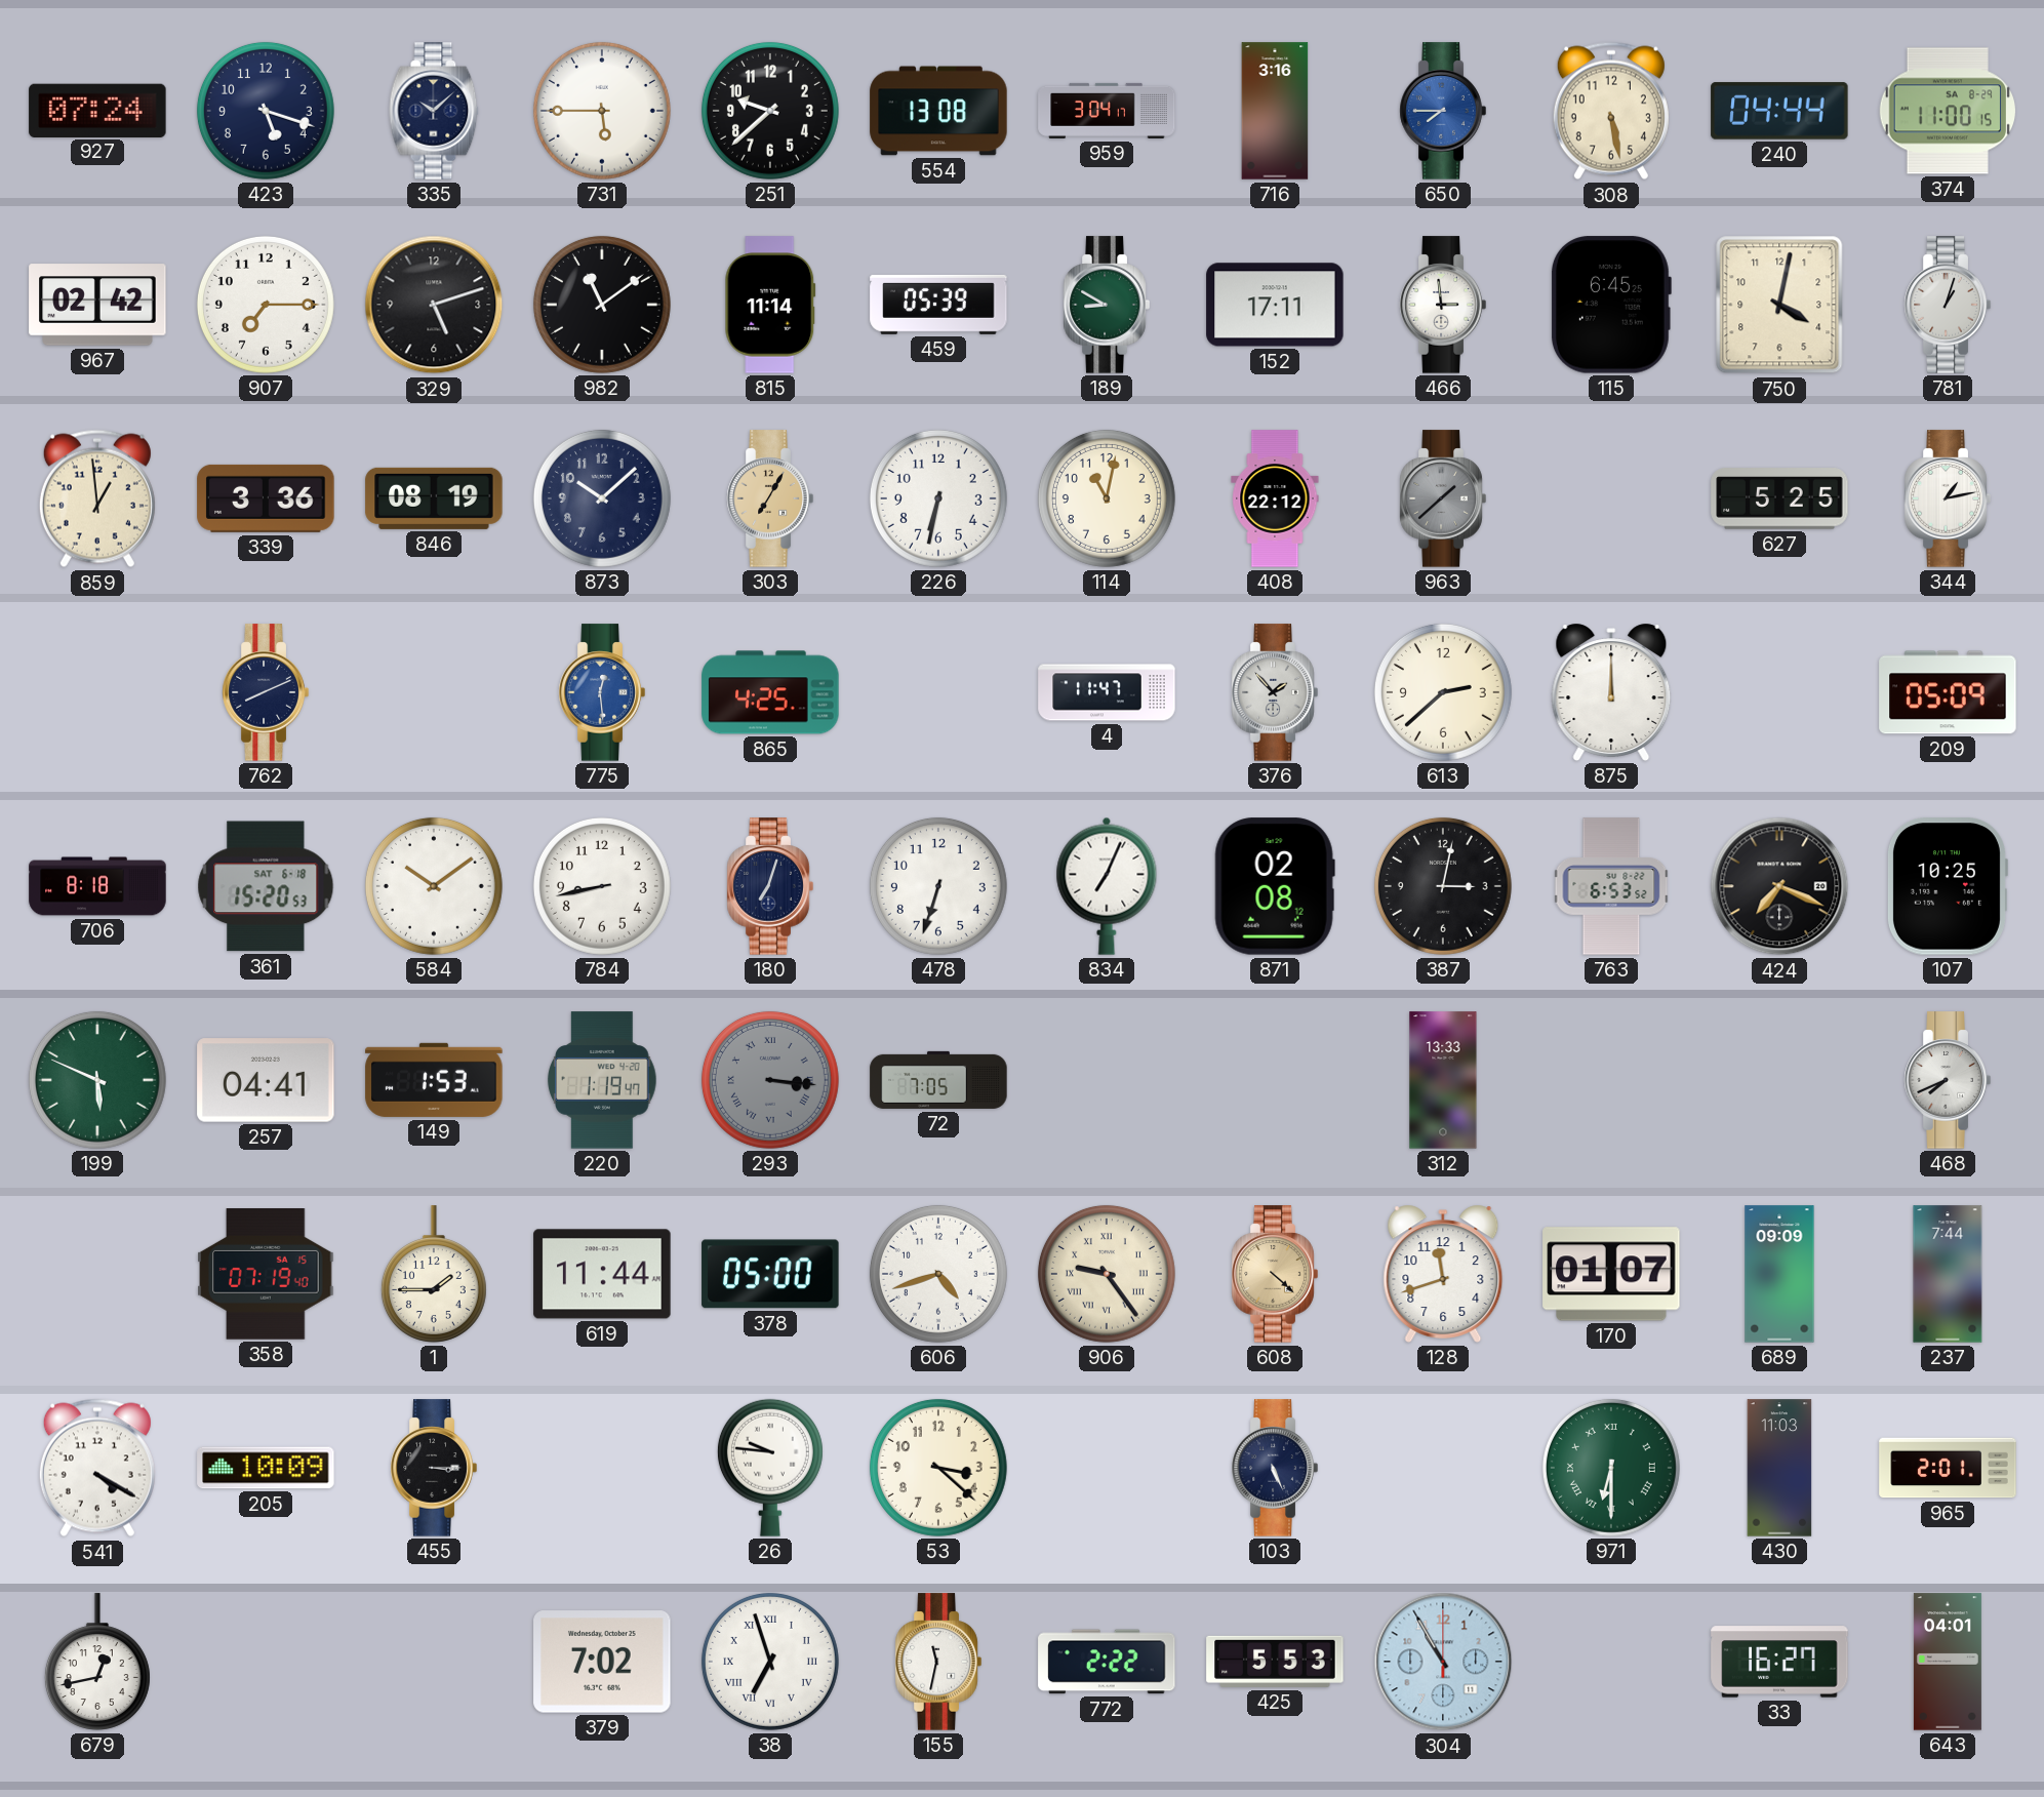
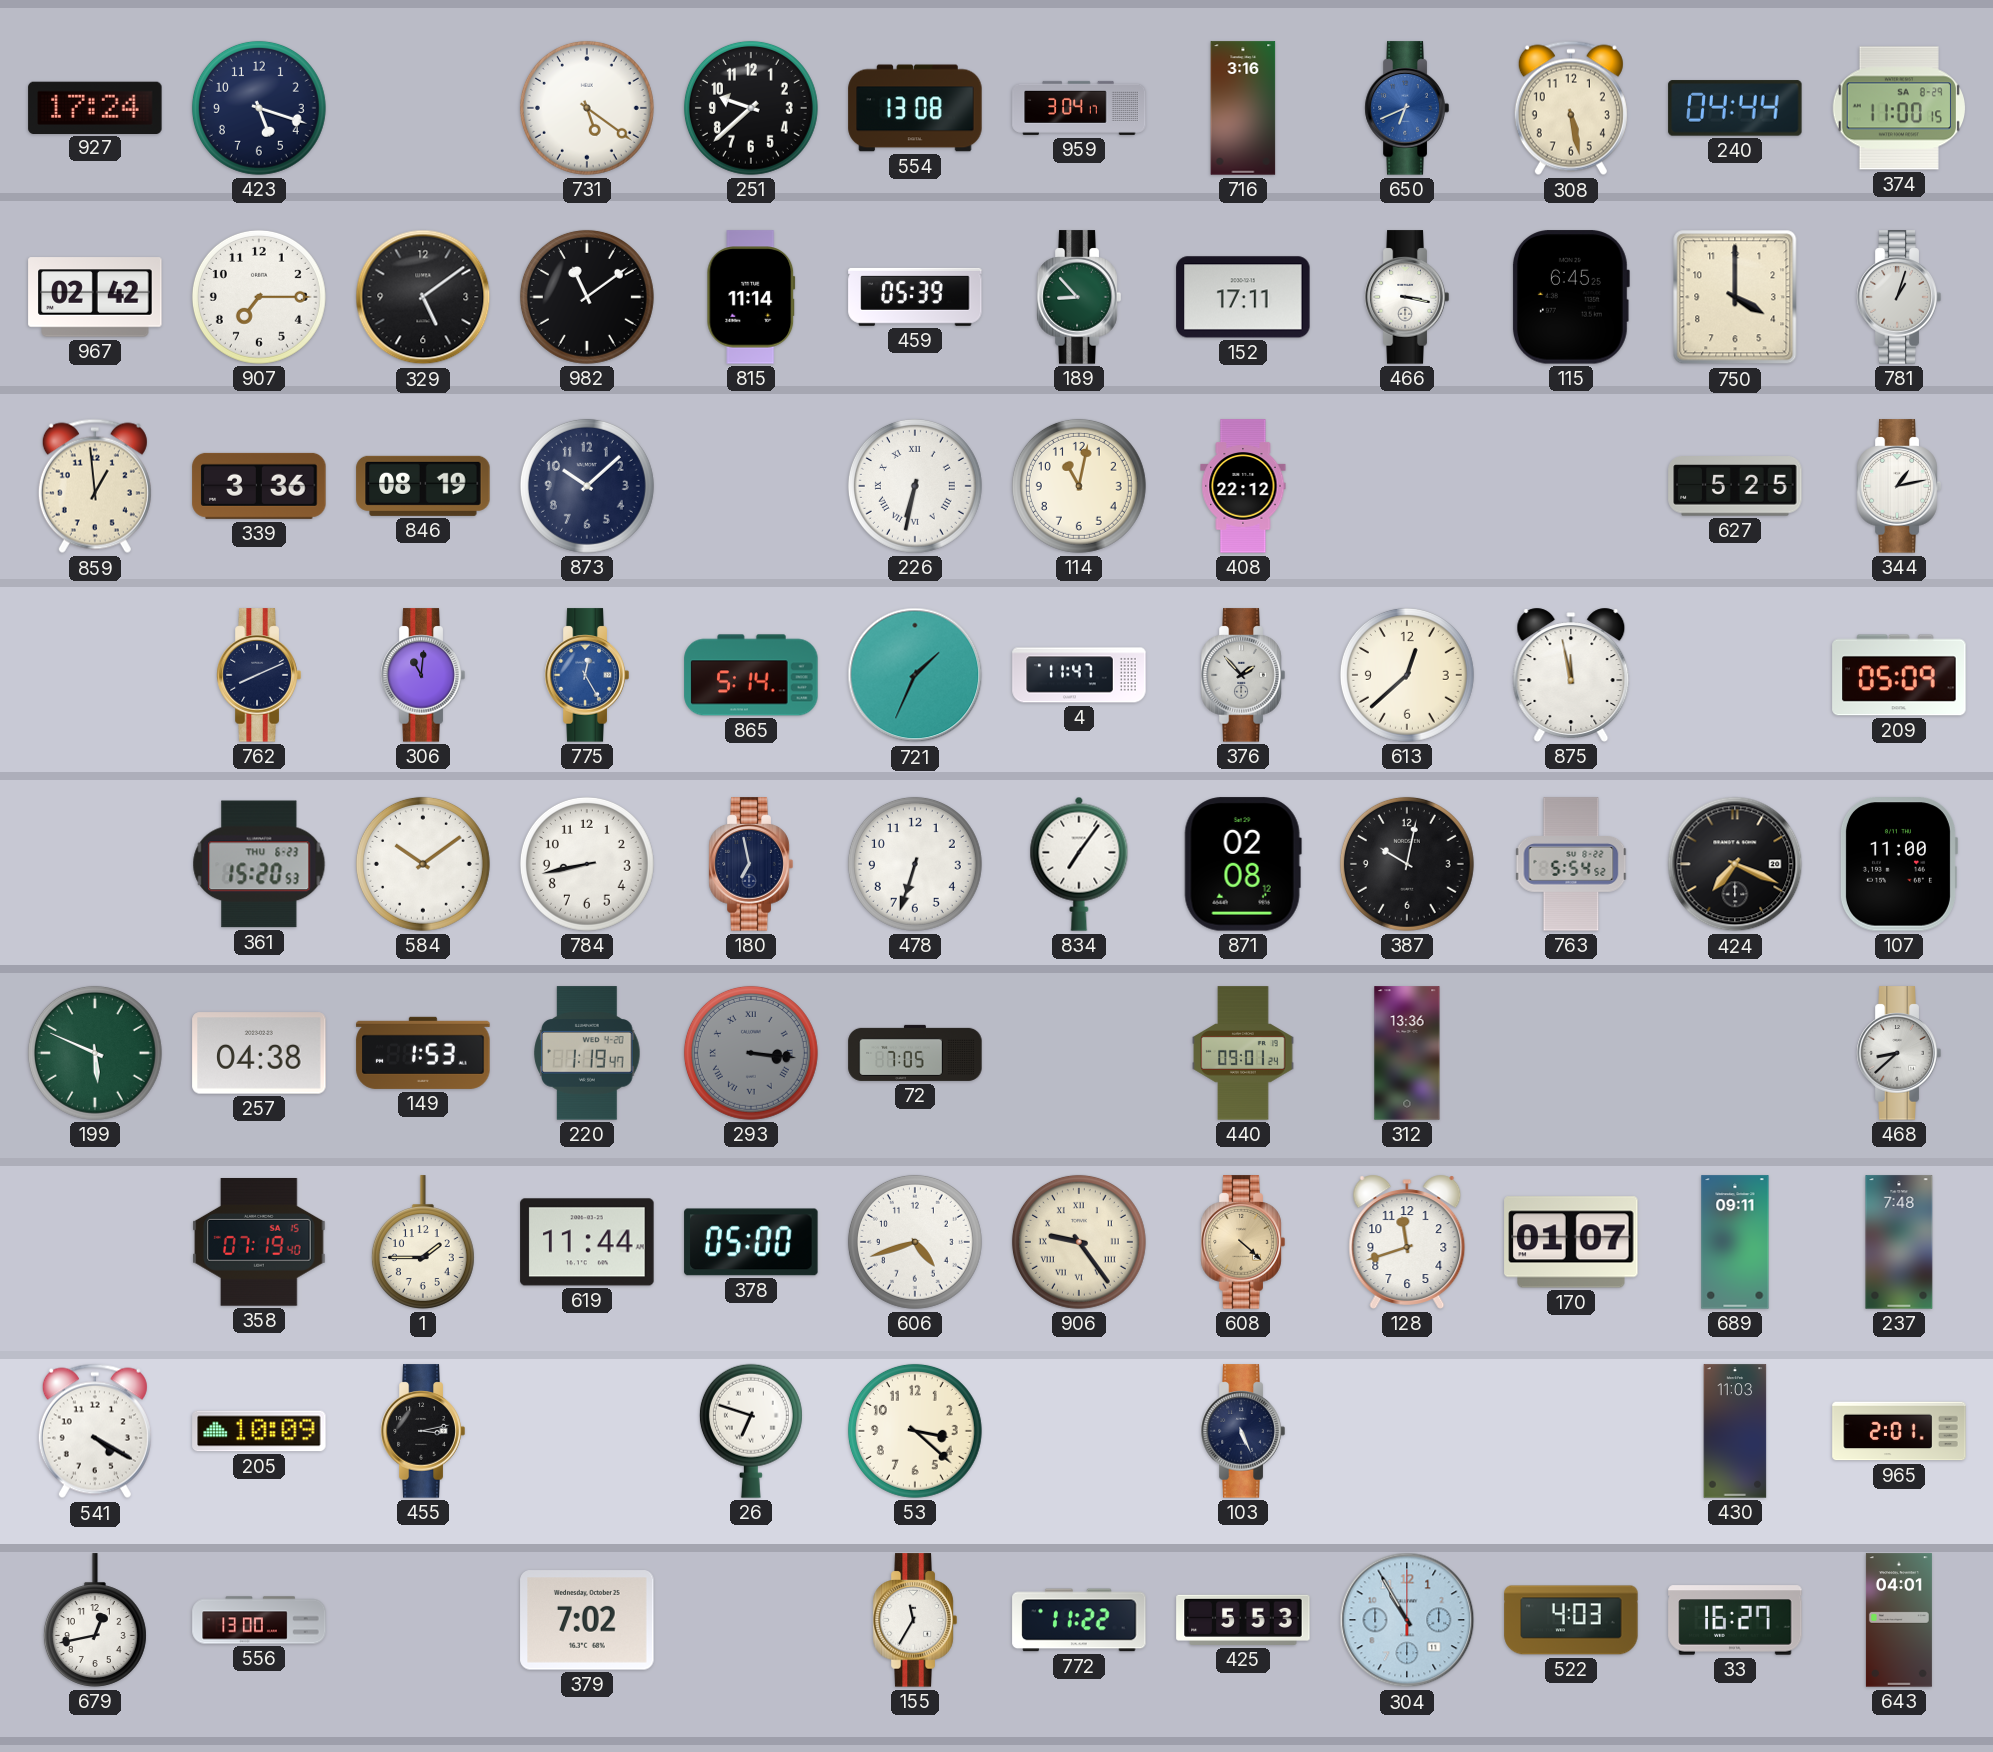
927: 07:24 -> 17:24
335: 10:08 -> none
731: 5:45 -> 5:21
650: 7:45 -> 6:41
329: 5:12 -> 5:09
189: 8:50 -> 8:53
466: 2:59 -> 3:17
750: 4:02 -> 4:00
303: 7:05 -> none
226 numerals: Arabic -> Roman
963: 1:38 -> none
306: none -> 11:01
775: 12:29 -> 12:25
865: 4:25 -> 5:14
721: none -> 1:34
613: 2:38 -> 12:38
875: 12:00 -> 11:58
706: 8:18 -> none
361 date: SAT 6-18 -> THU 6-23
180: 7:03 -> 6:58
834: 7:04 -> 7:06
387: 3:02 -> 10:02
763: 6:53 -> 5:54
107: 10:25 -> 11:00
257: 04:41 -> 04:38
440: none -> 09:01
312: 13:33 -> 13:36
468: 7:41 -> 8:38
689: 09:09 -> 09:11
237: 7:44 -> 7:48
455: 3:15 -> 3:13
26: 9:46 -> 6:48
971: 6:30 -> none
556: none -> 13:00
38: 6:57 -> none
155: 11:32 -> 11:35
772: 2:22 -> 11:22
522: none -> 4:03
